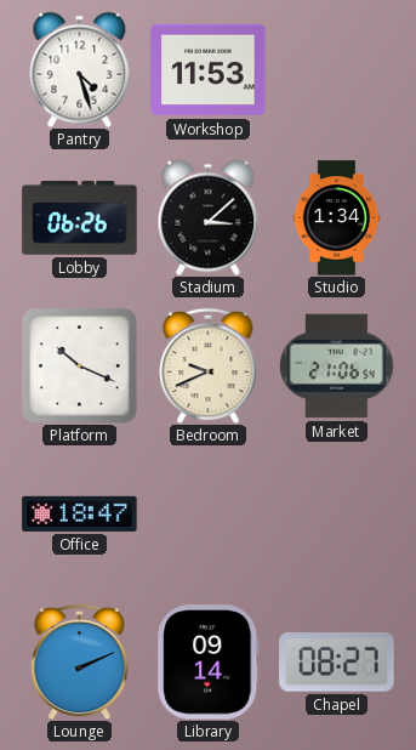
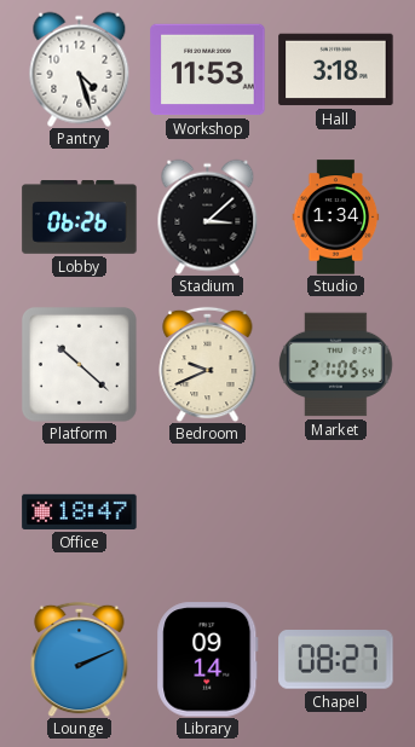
Hall: none -> 3:18
Platform: 10:19 -> 10:22
Market: 21:06 -> 21:05
